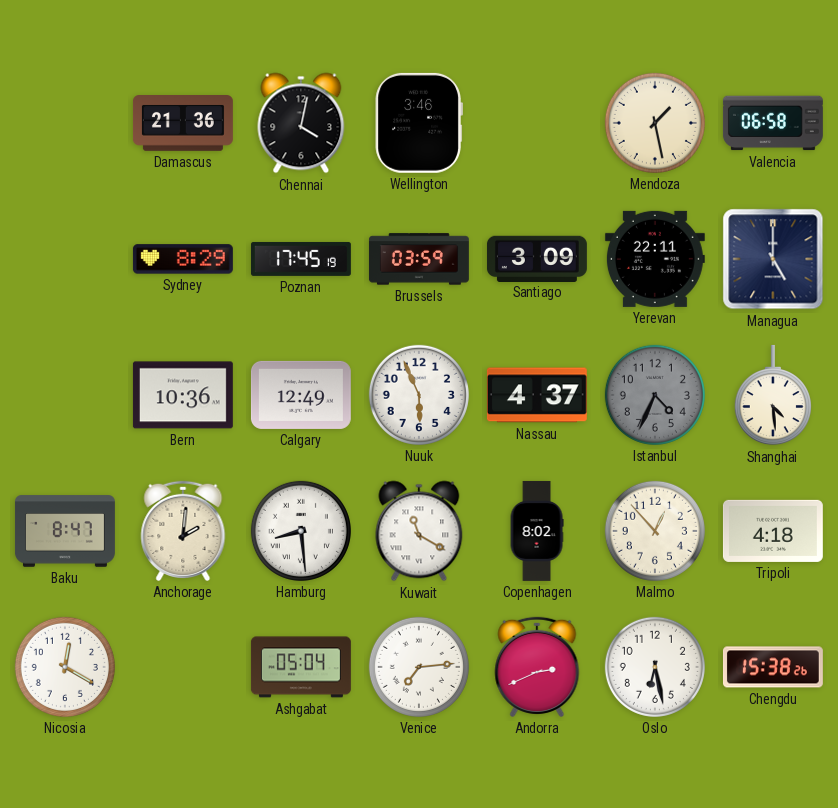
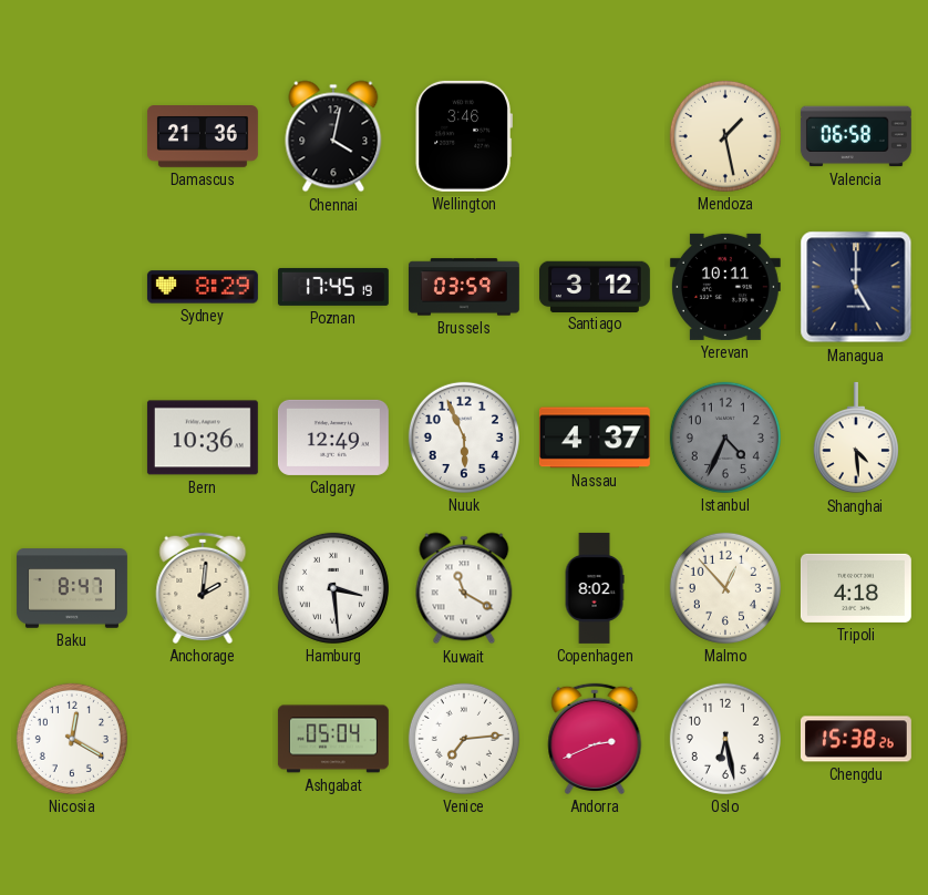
Santiago: 3:09 -> 3:12
Yerevan: 22:11 -> 10:11
Hamburg: 8:29 -> 3:29
